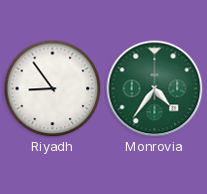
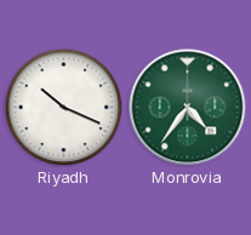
Riyadh: 8:54 -> 10:19
